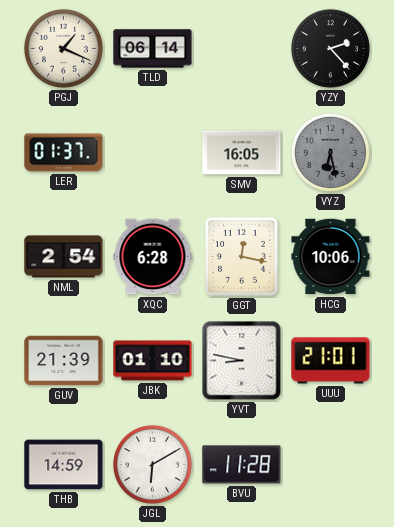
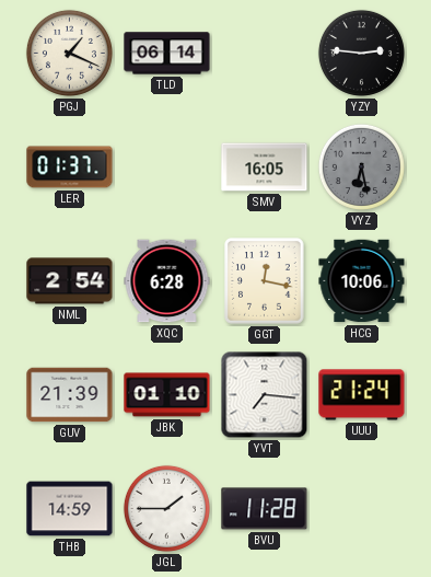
YZY: 2:23 -> 2:46
YVT: 8:47 -> 7:16
UUU: 21:01 -> 21:24
JGL: 6:10 -> 1:45
